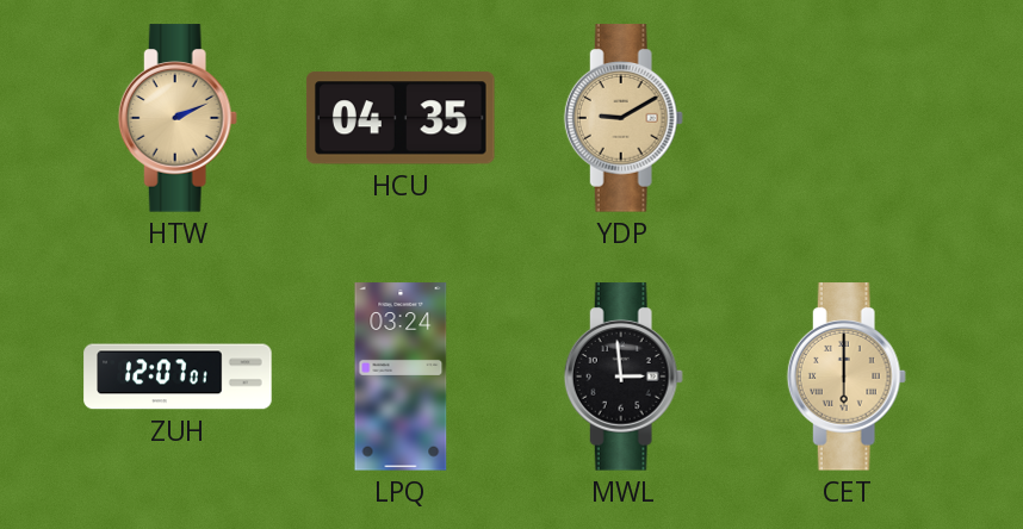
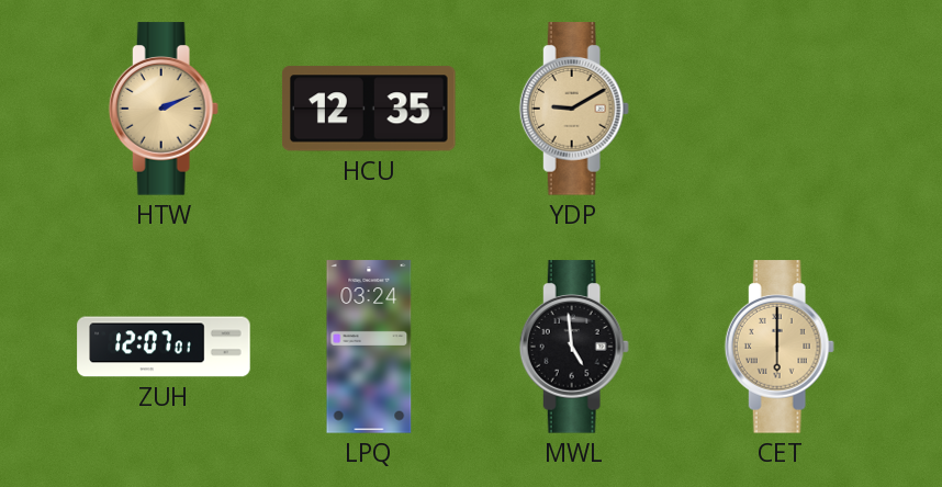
HCU: 04:35 -> 12:35
MWL: 2:59 -> 4:59
